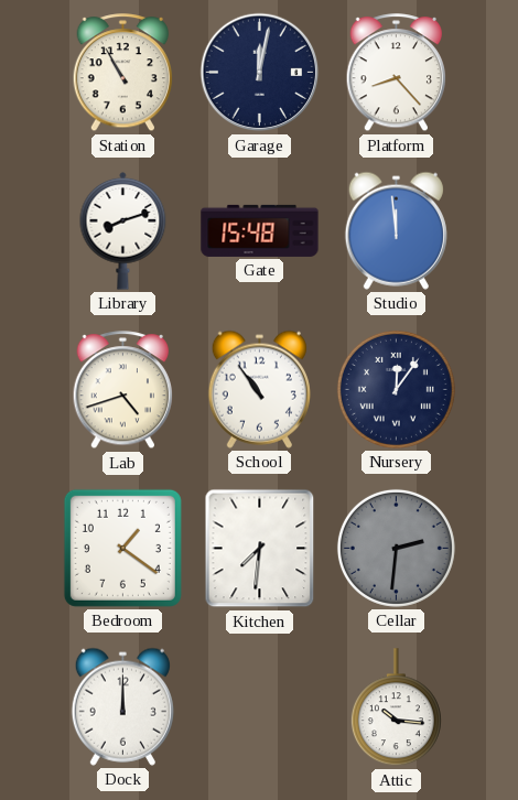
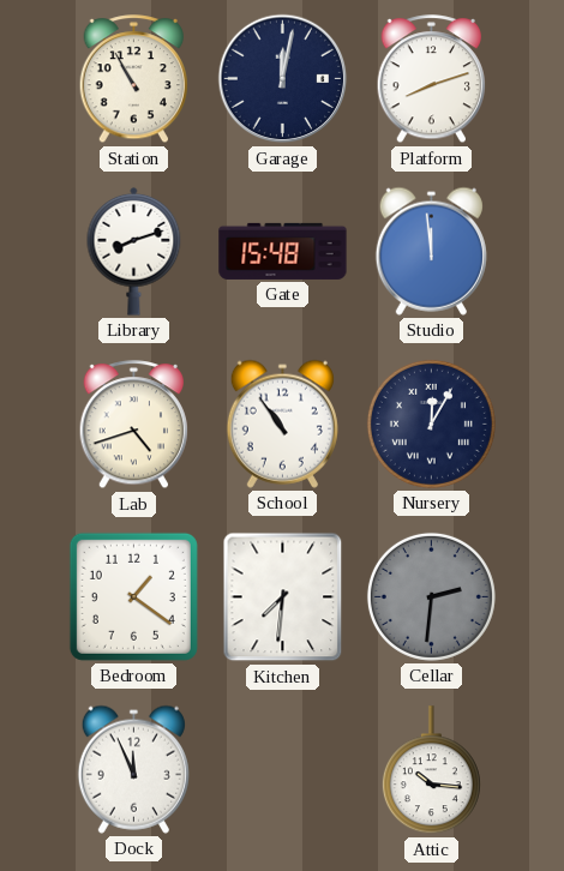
Platform: 8:23 -> 8:12
Nursery: 12:06 -> 12:05
Dock: 12:00 -> 11:56
